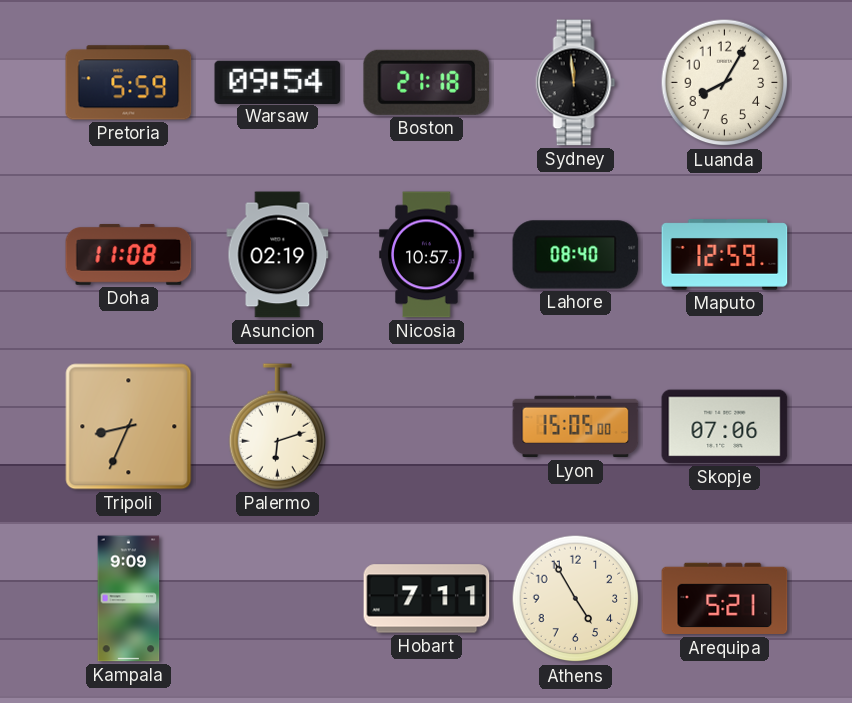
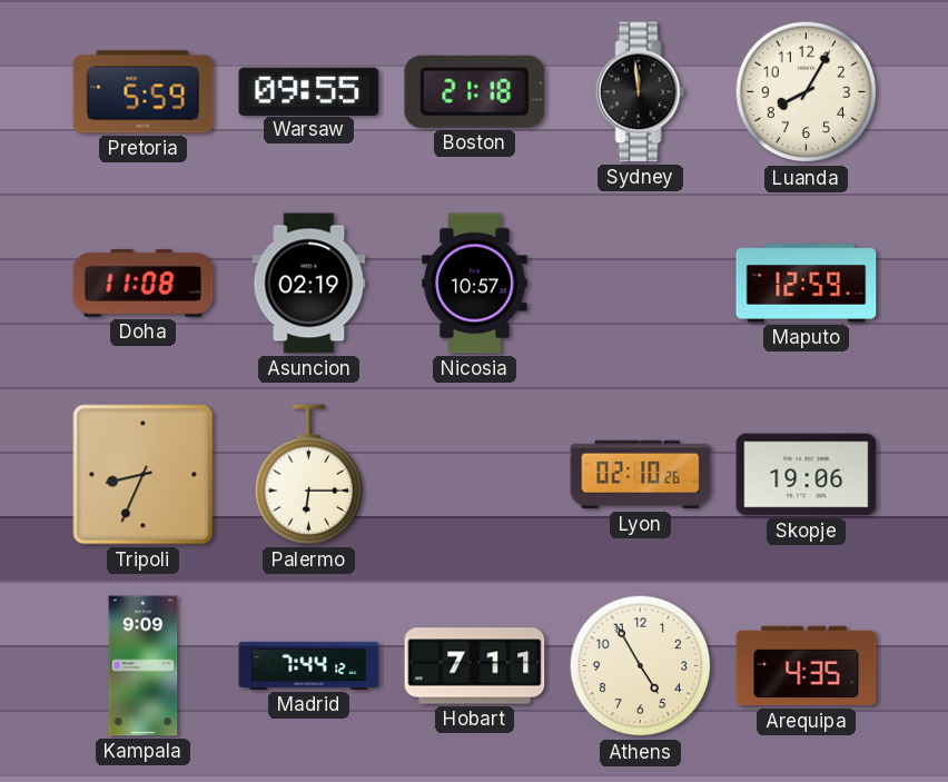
Warsaw: 09:54 -> 09:55
Lahore: 08:40 -> none
Palermo: 6:12 -> 6:15
Lyon: 15:05 -> 02:10
Skopje: 07:06 -> 19:06
Madrid: none -> 7:44
Arequipa: 5:21 -> 4:35
